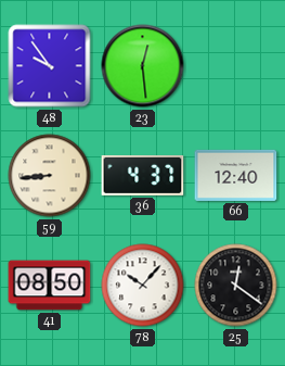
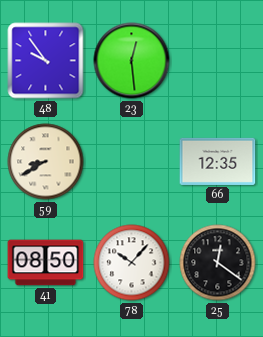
59: 8:44 -> 8:40
36: 4:37 -> none
66: 12:40 -> 12:35
